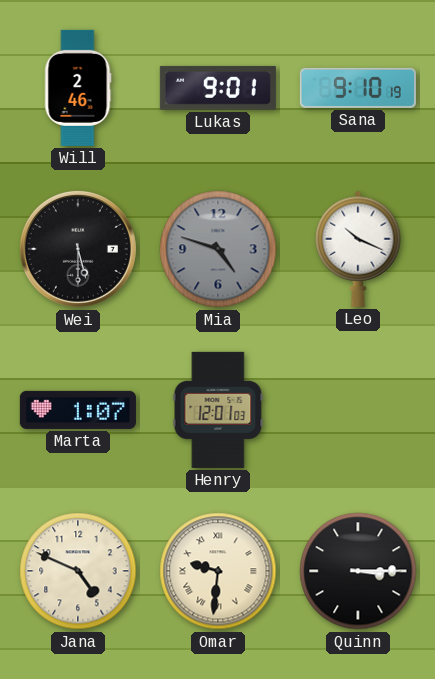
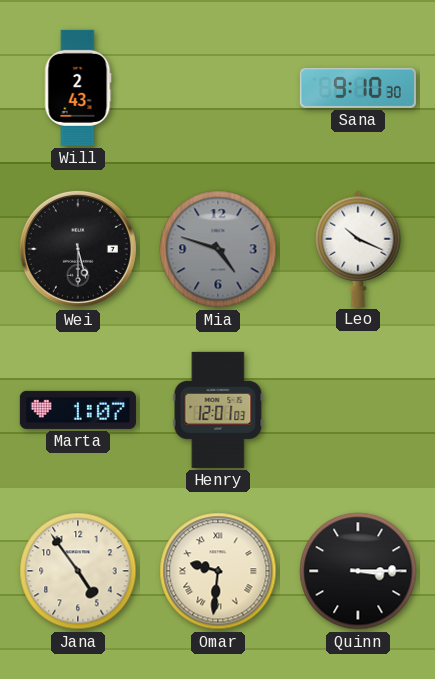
Will: 2:46 -> 2:43
Lukas: 9:01 -> none
Sana: 9:10:19 -> 9:10:30
Jana: 4:49 -> 4:54
